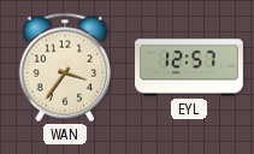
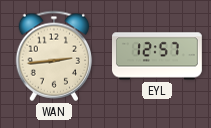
WAN: 3:36 -> 2:44
